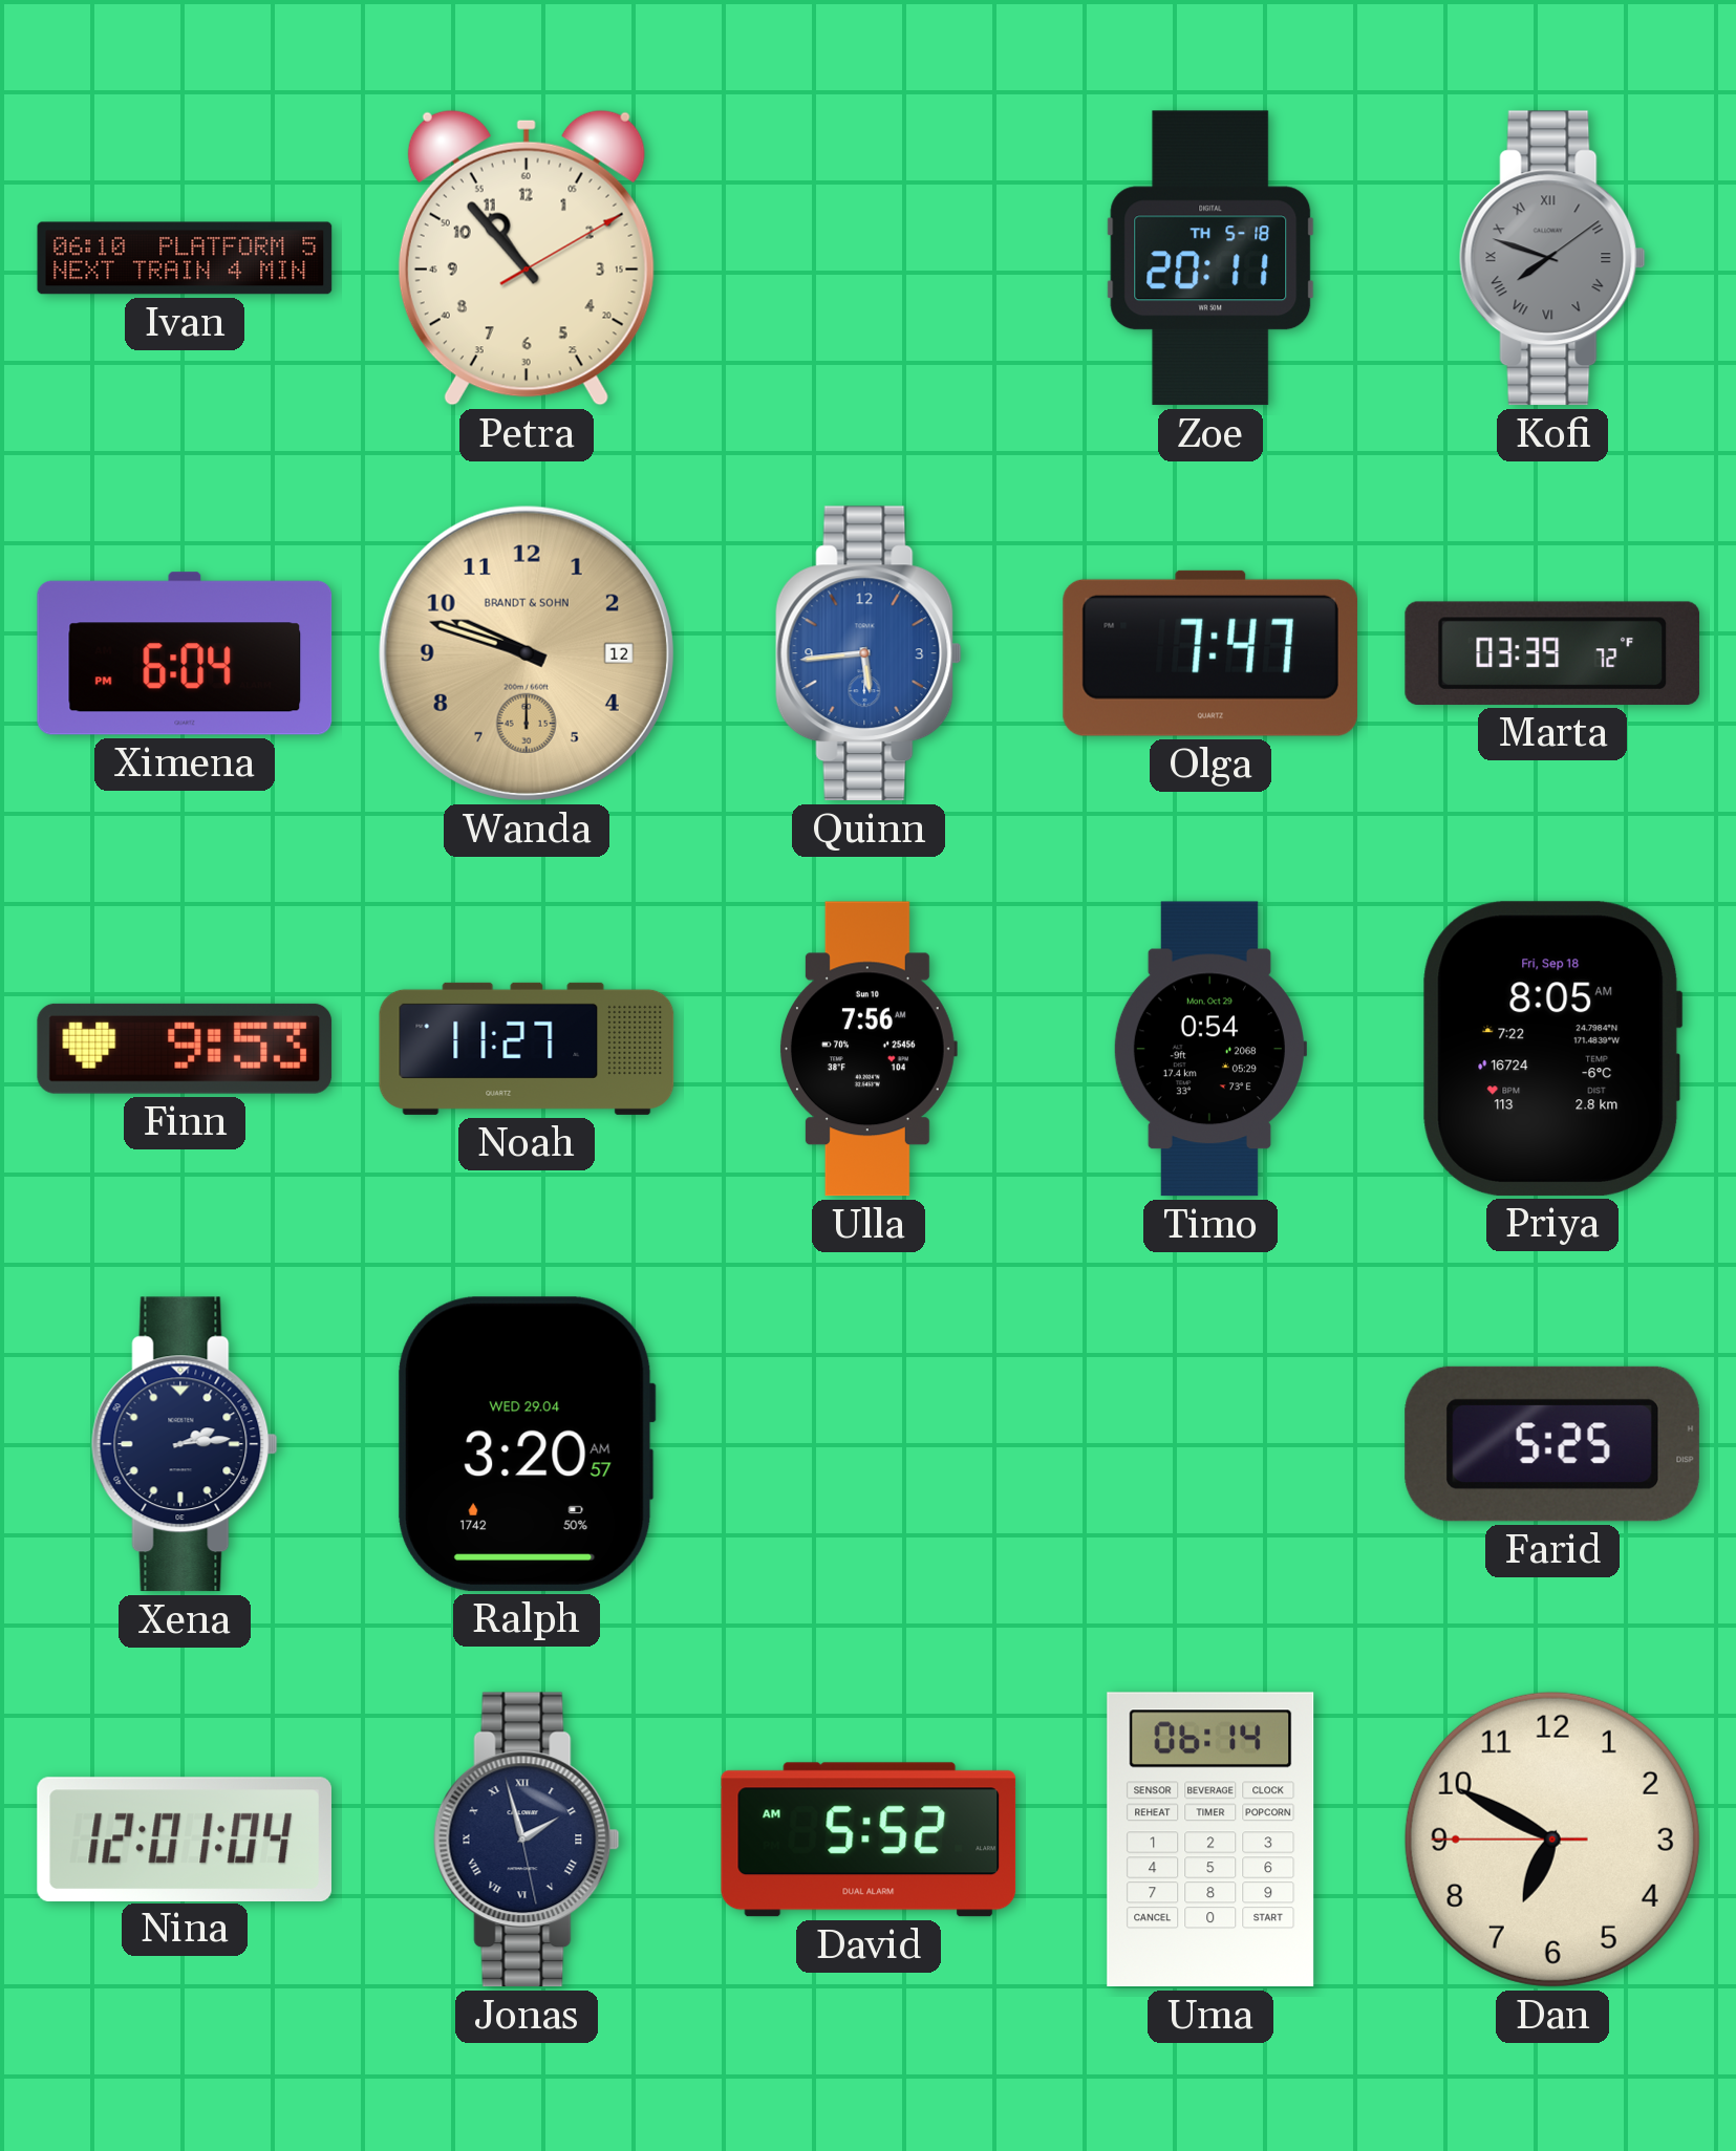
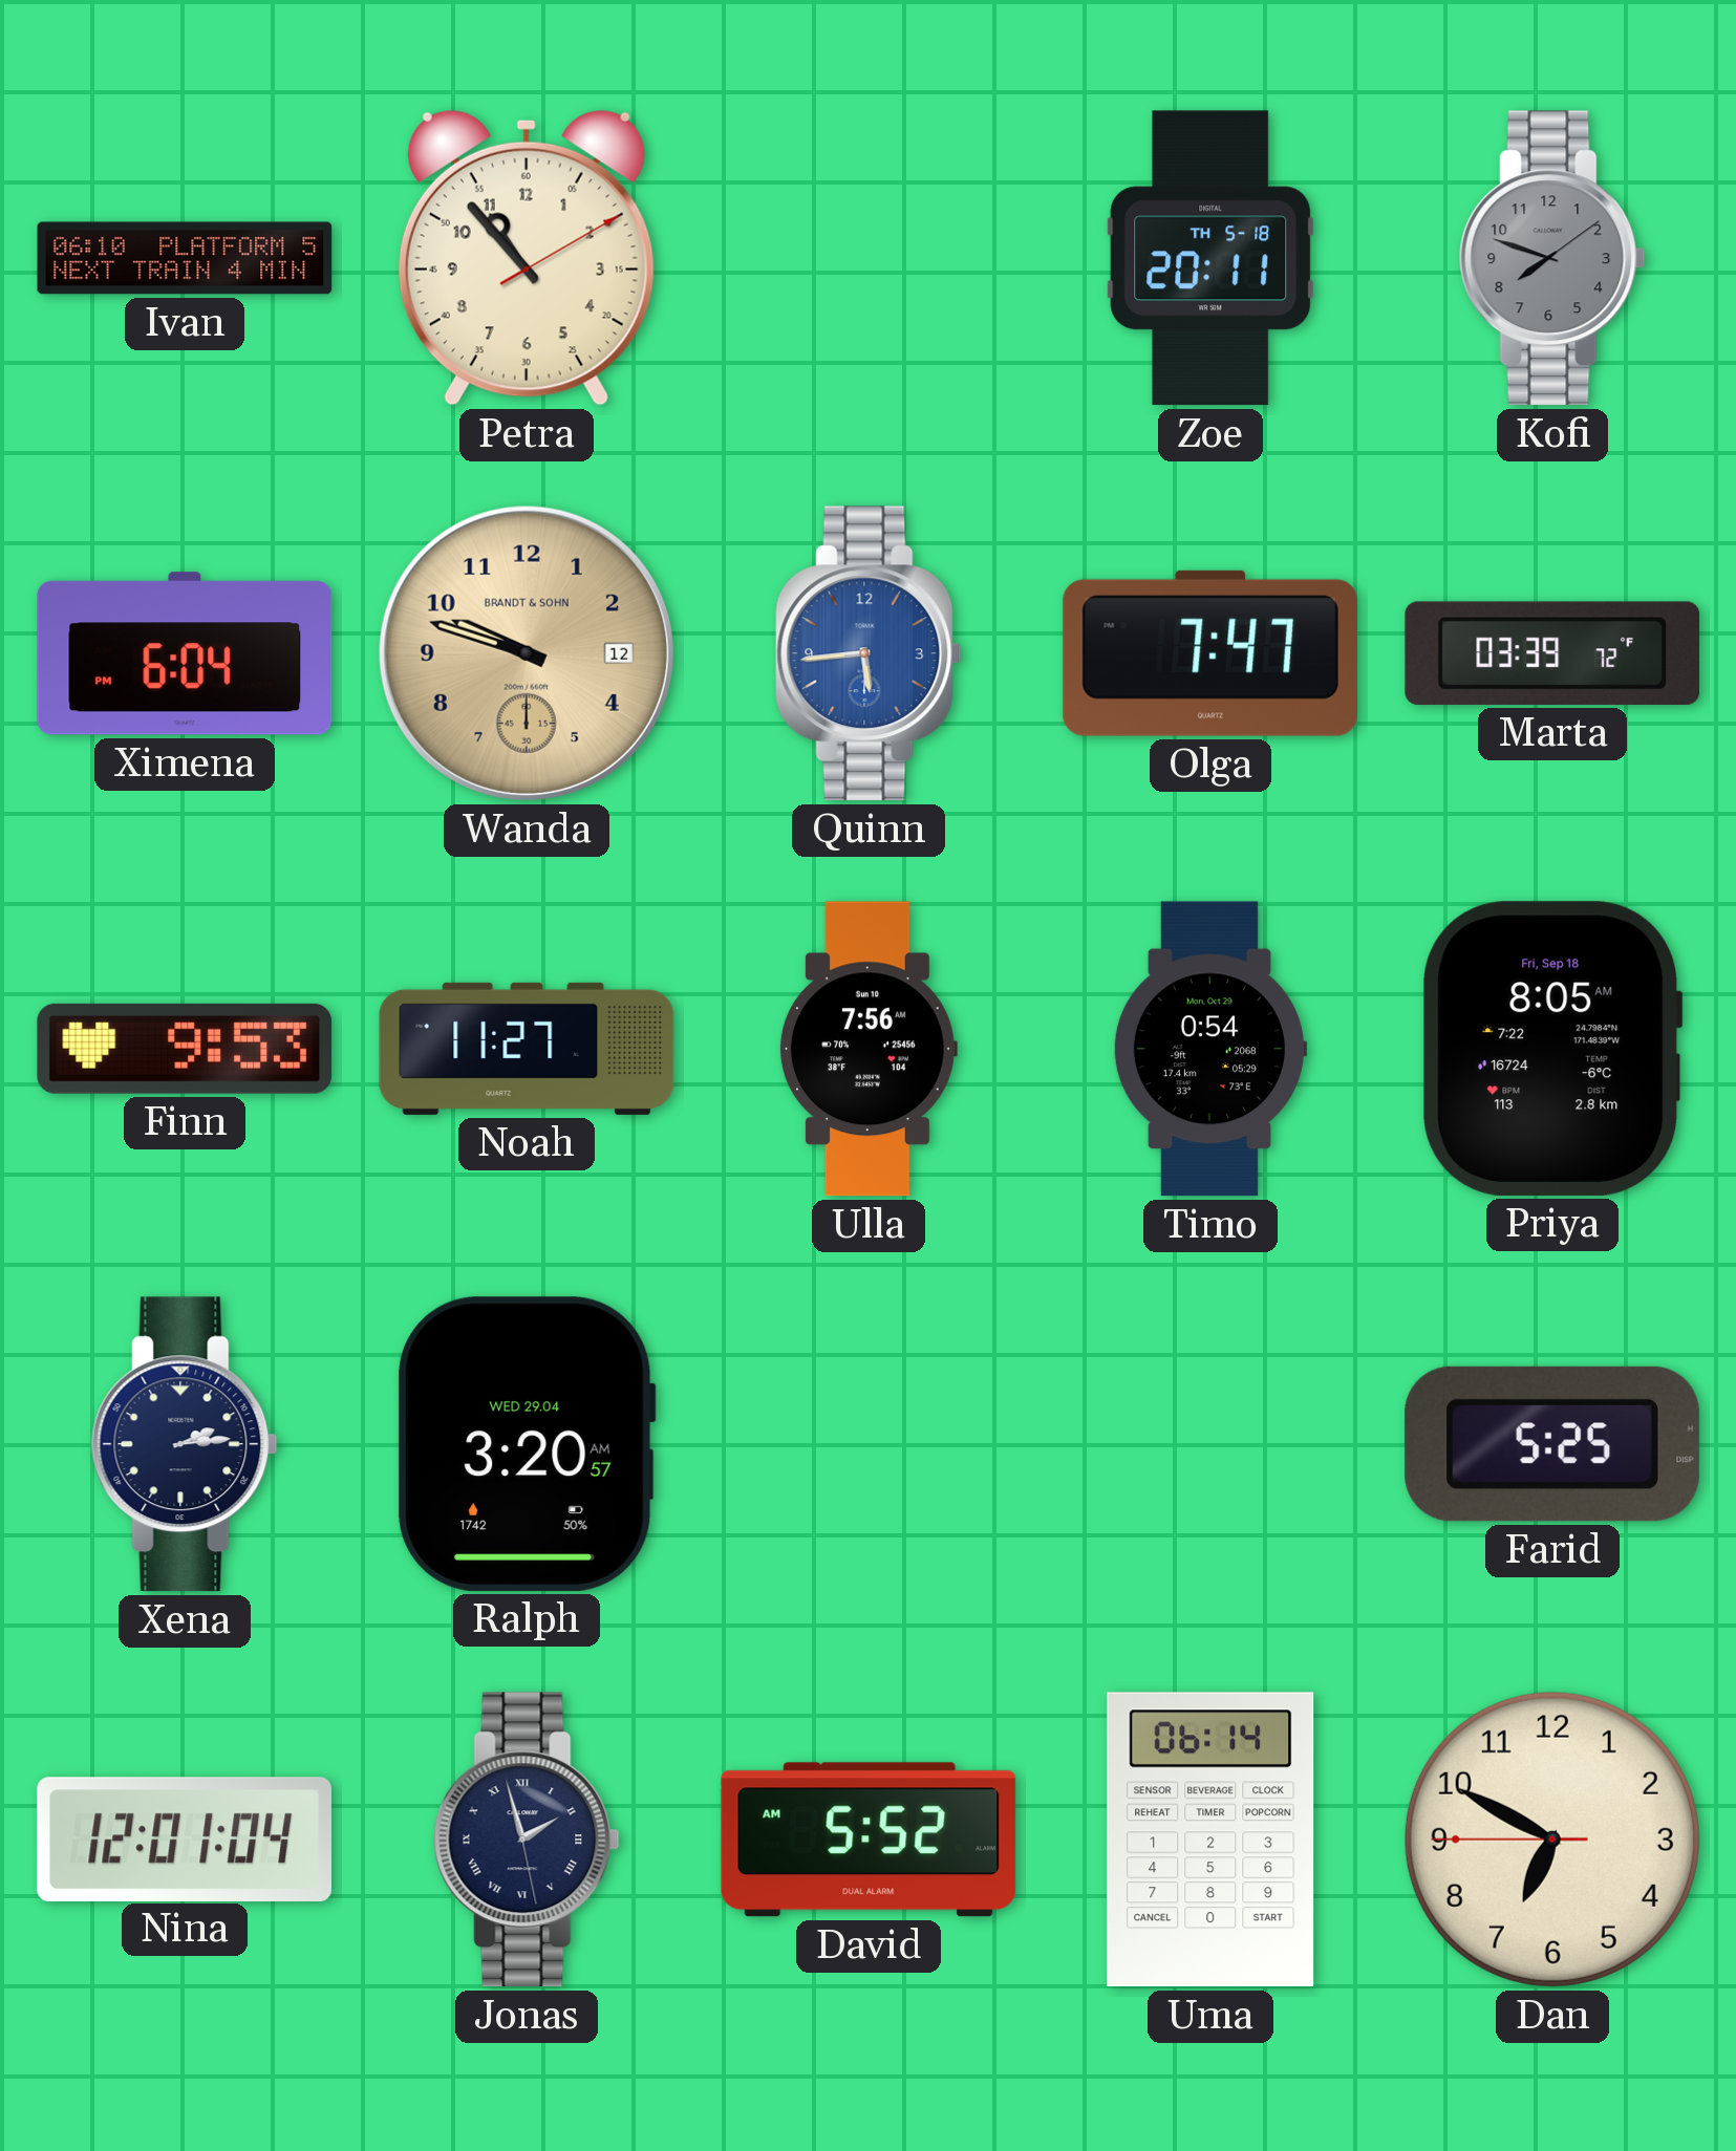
Kofi numerals: Roman -> Arabic
